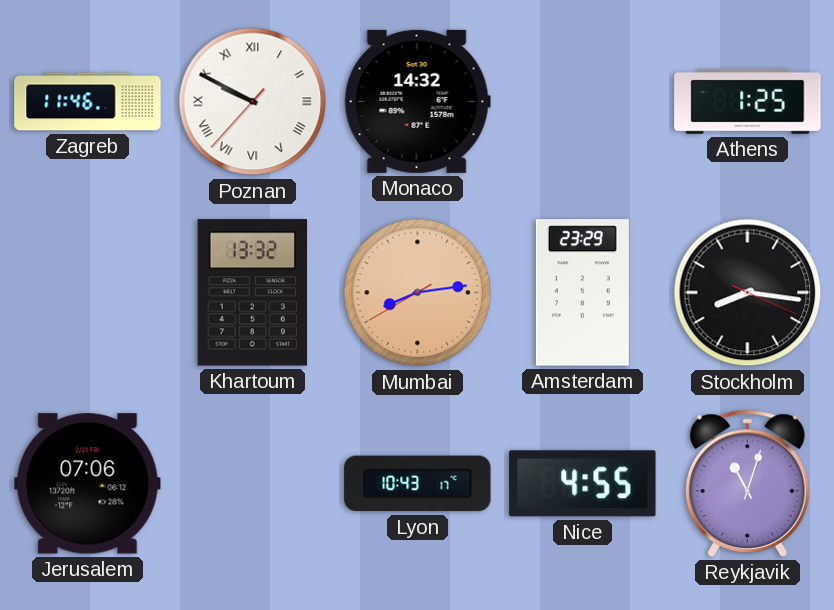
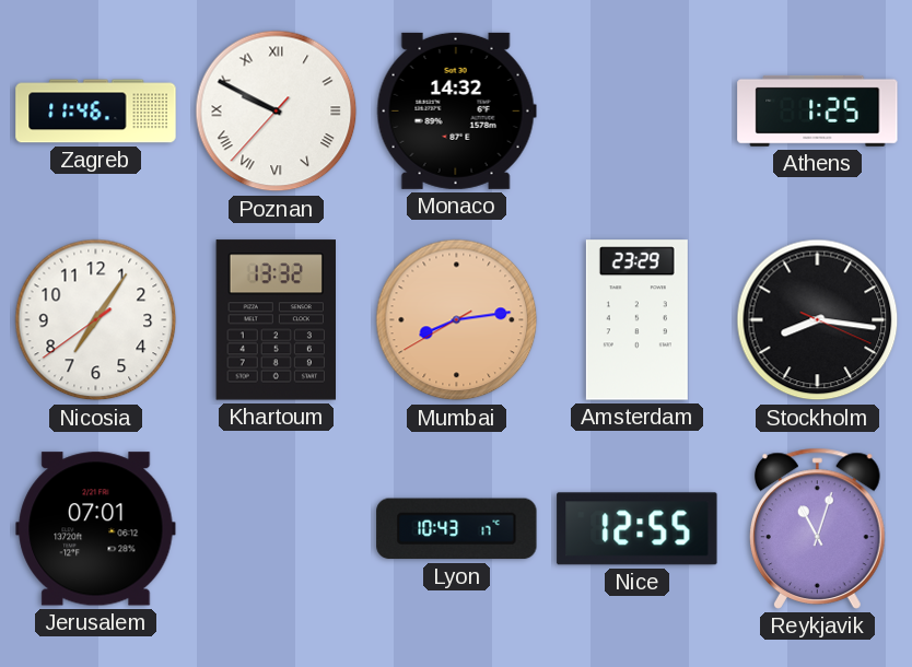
Nicosia: none -> 7:05
Jerusalem: 07:06 -> 07:01
Nice: 4:55 -> 12:55
